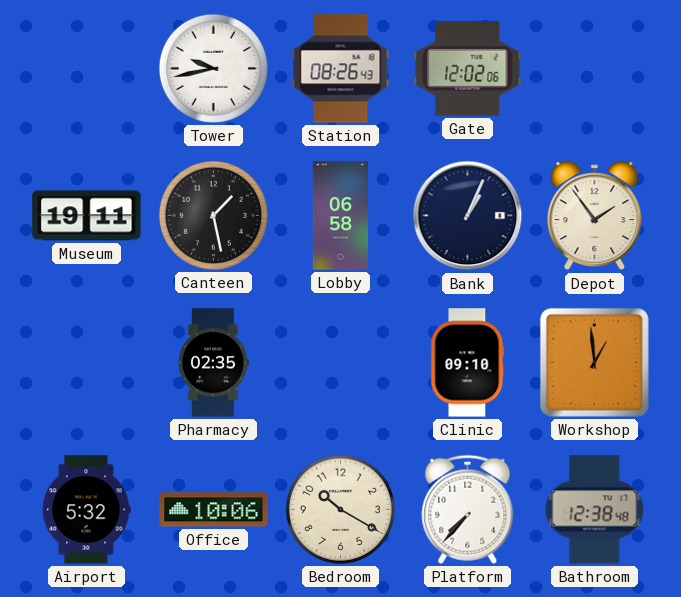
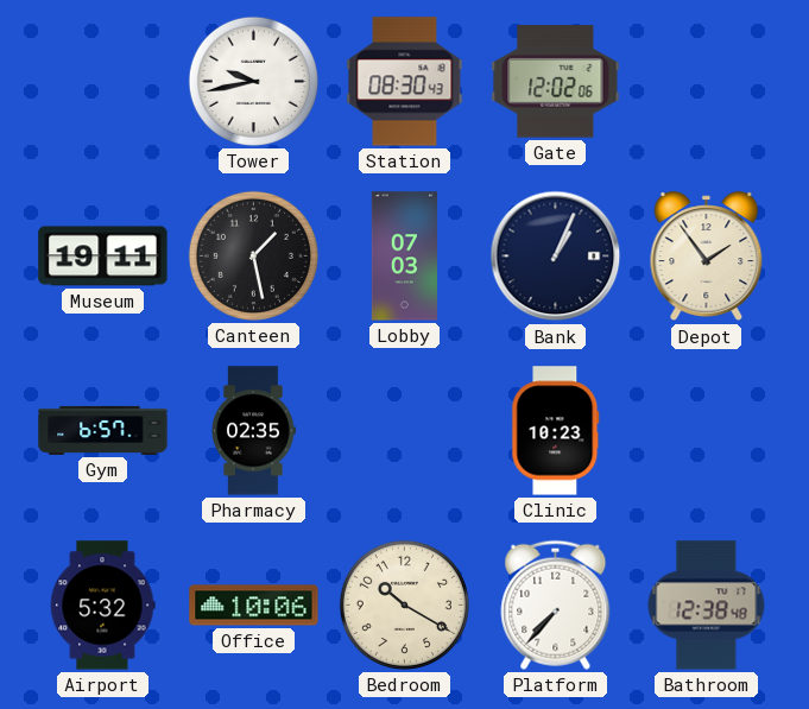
Station: 08:26 -> 08:30
Lobby: 06:58 -> 07:03
Gym: none -> 6:57
Clinic: 09:10 -> 10:23
Workshop: 12:59 -> none
